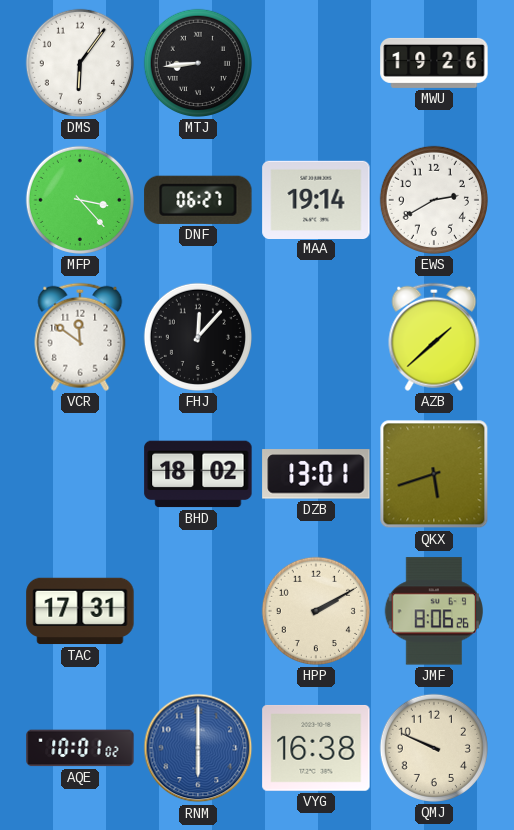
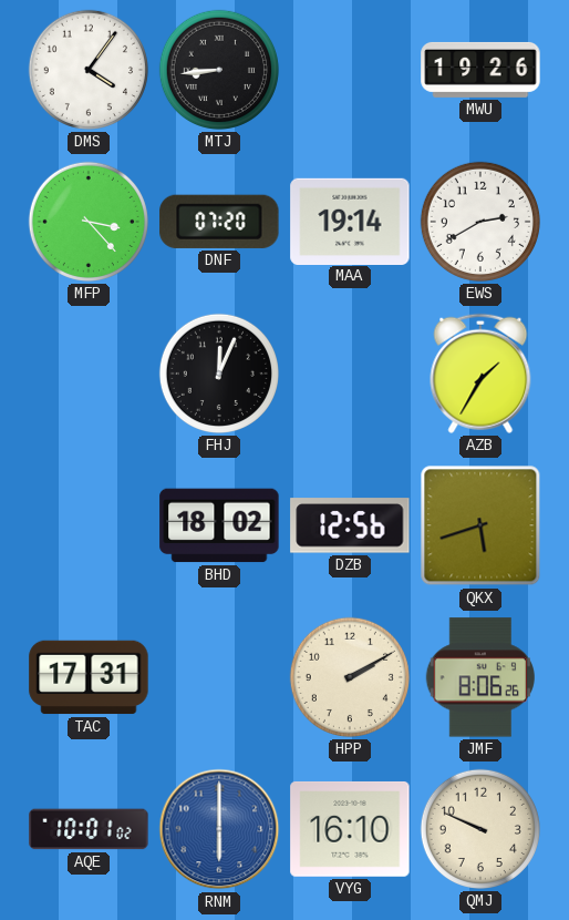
DMS: 6:06 -> 4:06
DNF: 06:27 -> 07:20
VCR: 11:51 -> none
FHJ: 12:07 -> 12:04
AZB: 1:38 -> 1:35
DZB: 13:01 -> 12:56
VYG: 16:38 -> 16:10
